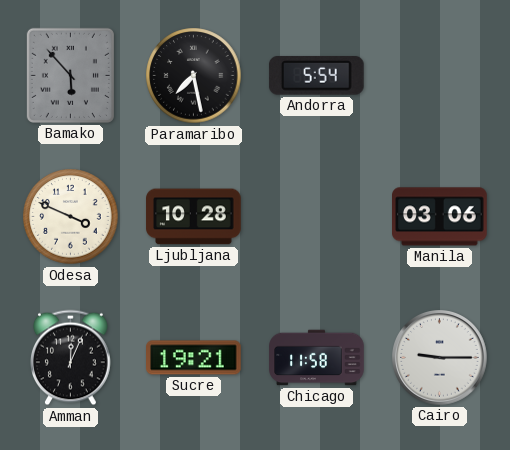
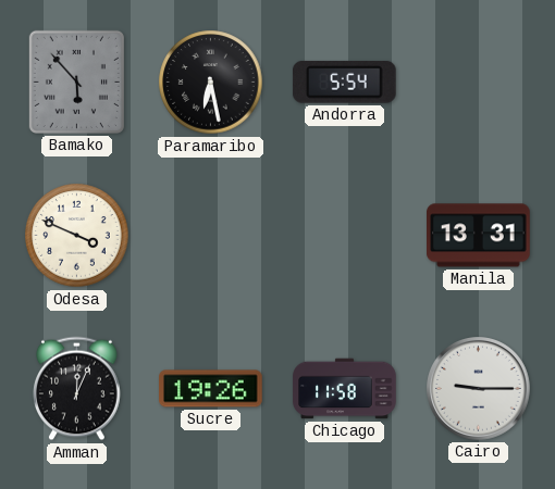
Paramaribo: 7:28 -> 6:28
Ljubljana: 10:28 -> none
Manila: 03:06 -> 13:31
Sucre: 19:21 -> 19:26
